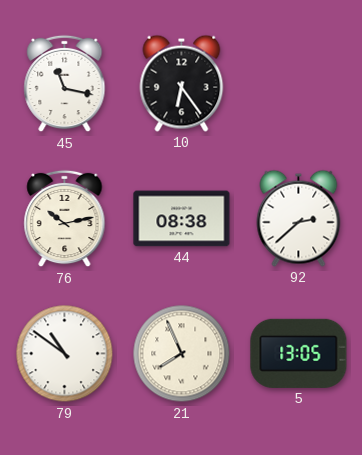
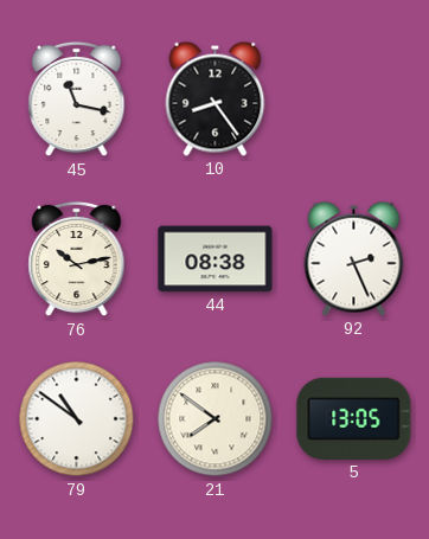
10: 6:24 -> 8:24
92: 2:38 -> 2:26
21: 7:56 -> 7:51
